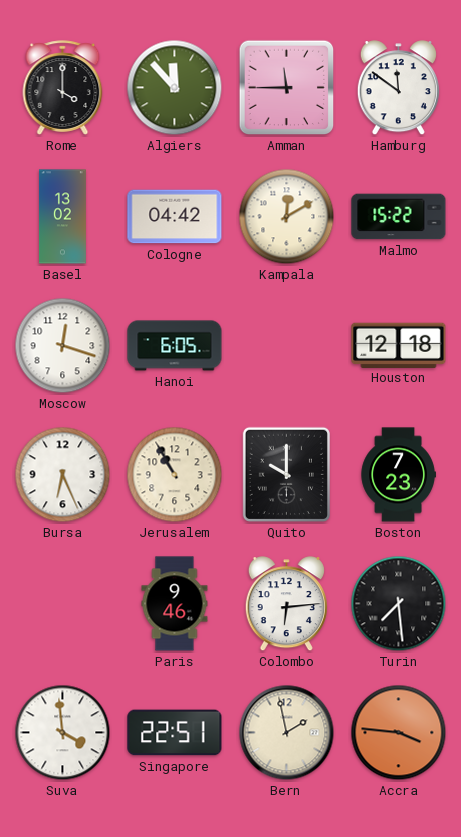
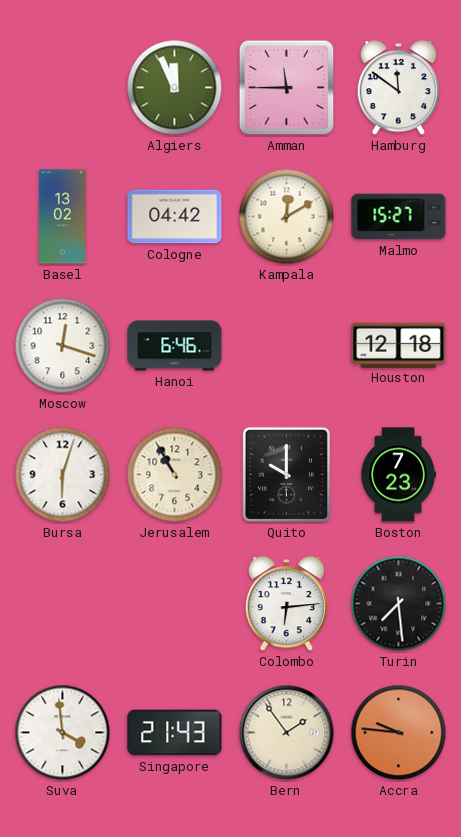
Rome: 4:00 -> none
Algiers: 11:53 -> 11:56
Malmo: 15:22 -> 15:27
Hanoi: 6:05 -> 6:46
Bursa: 6:26 -> 6:03
Paris: 9:46 -> none
Singapore: 22:51 -> 21:43
Bern: 1:58 -> 1:54
Accra: 3:46 -> 9:46
